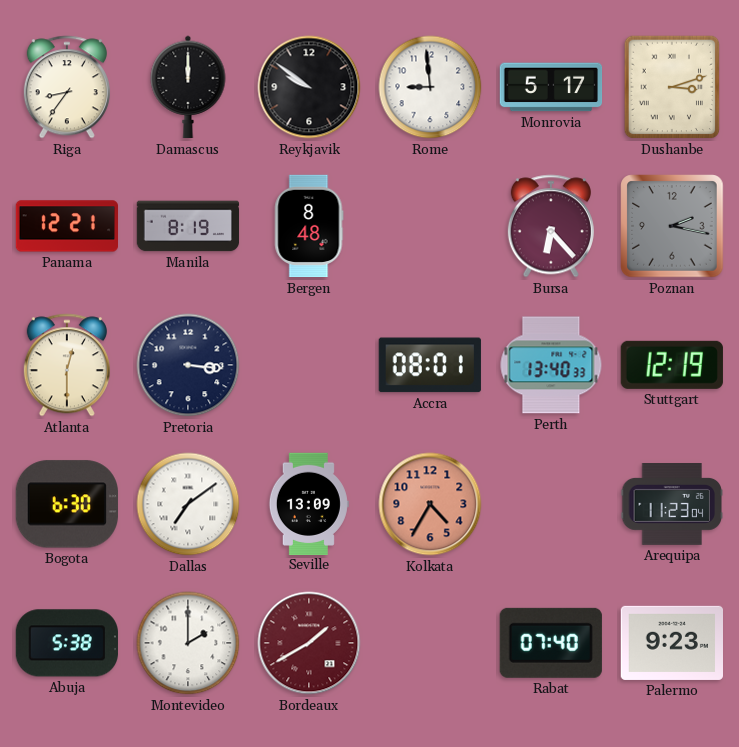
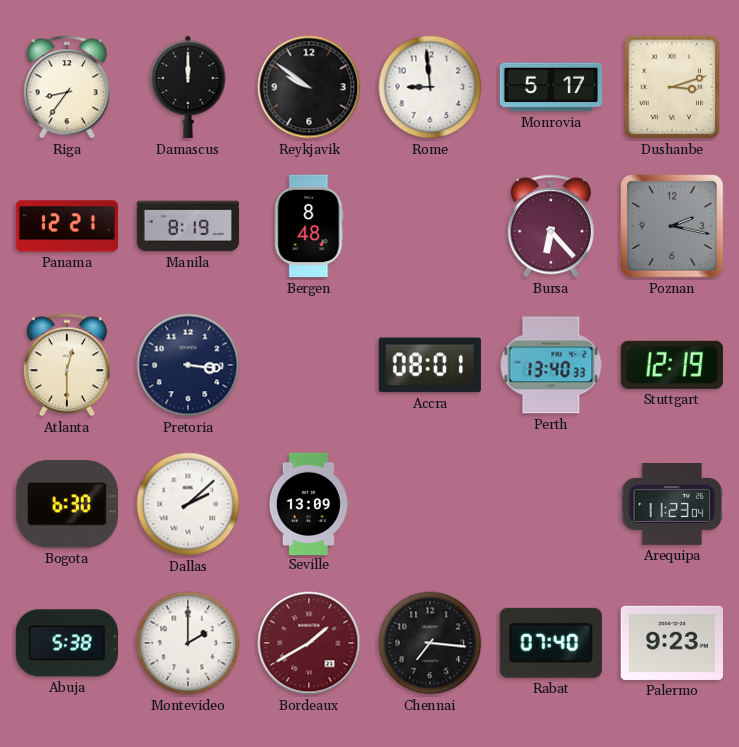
Dallas: 7:09 -> 2:08
Kolkata: 4:35 -> none
Chennai: none -> 7:16
